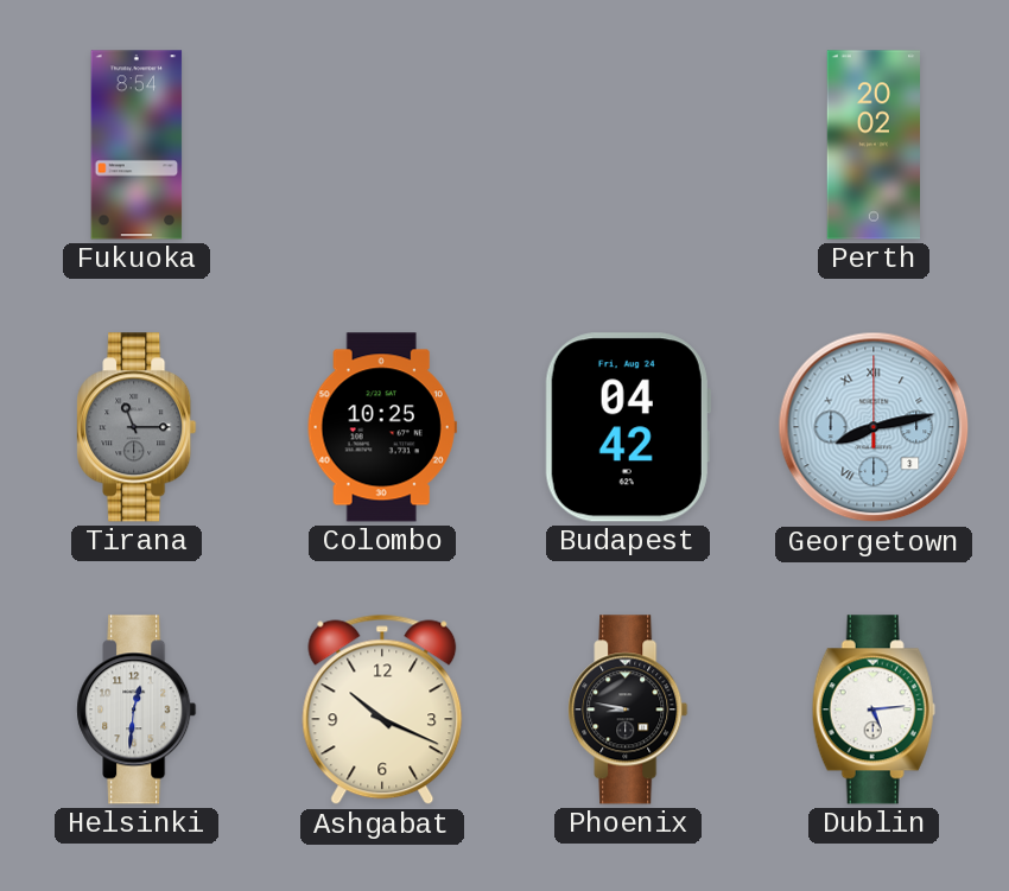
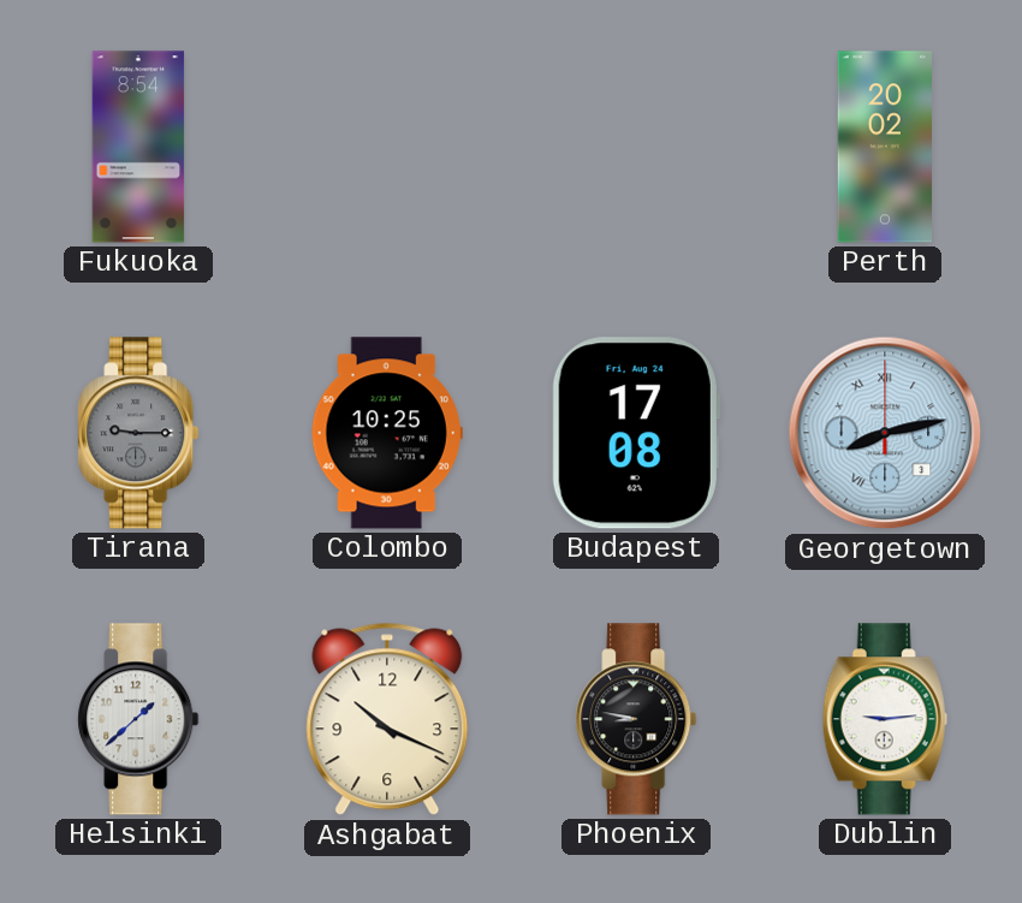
Tirana: 11:15 -> 9:15
Budapest: 04:42 -> 17:08
Helsinki: 12:31 -> 1:38
Dublin: 5:14 -> 9:14
